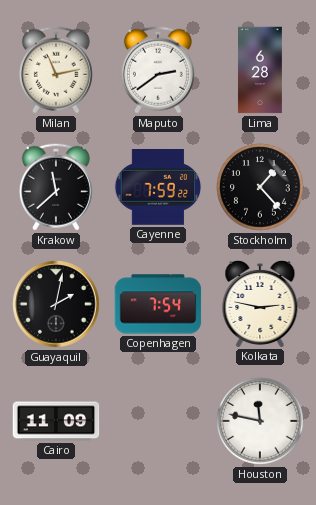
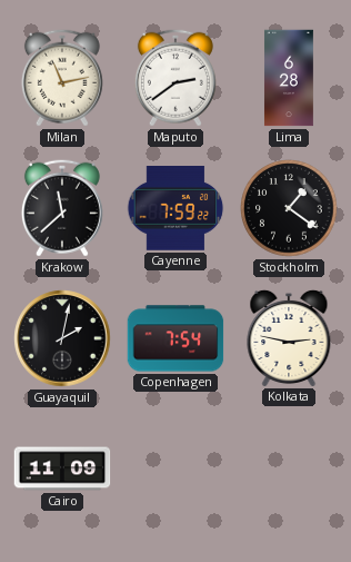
Stockholm: 1:23 -> 1:21
Houston: 11:47 -> none
